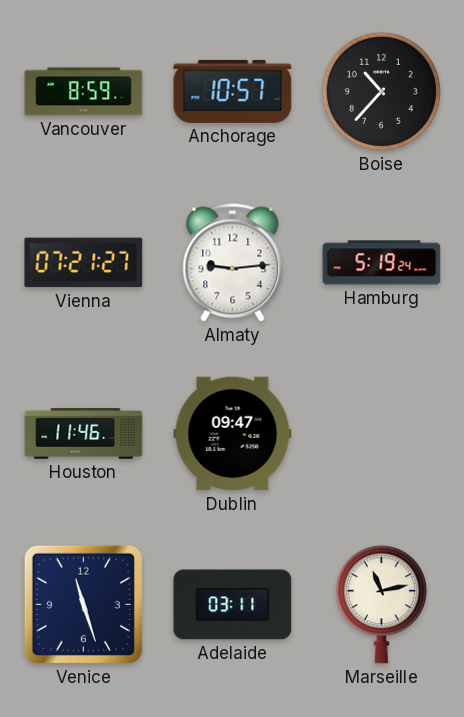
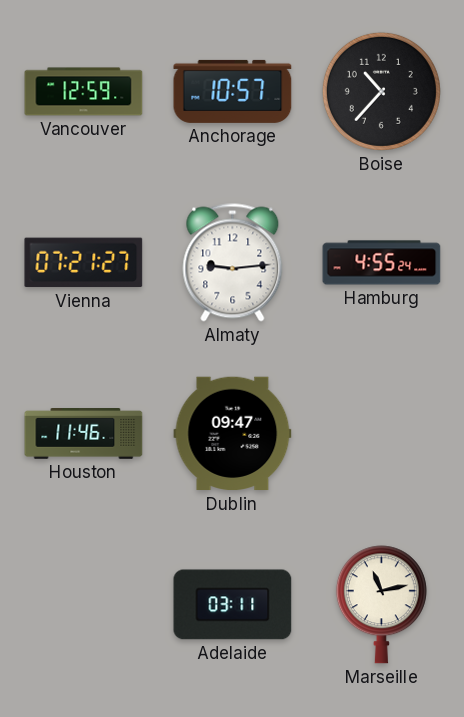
Vancouver: 8:59 -> 12:59
Hamburg: 5:19 -> 4:55
Venice: 11:27 -> none
